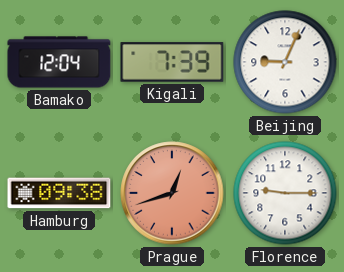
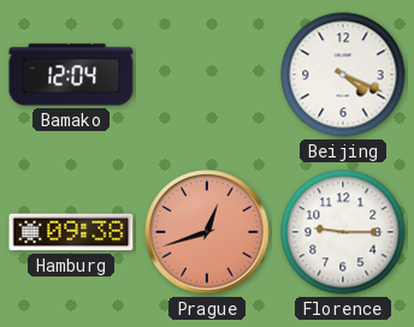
Kigali: 7:39 -> none
Beijing: 9:04 -> 4:19
